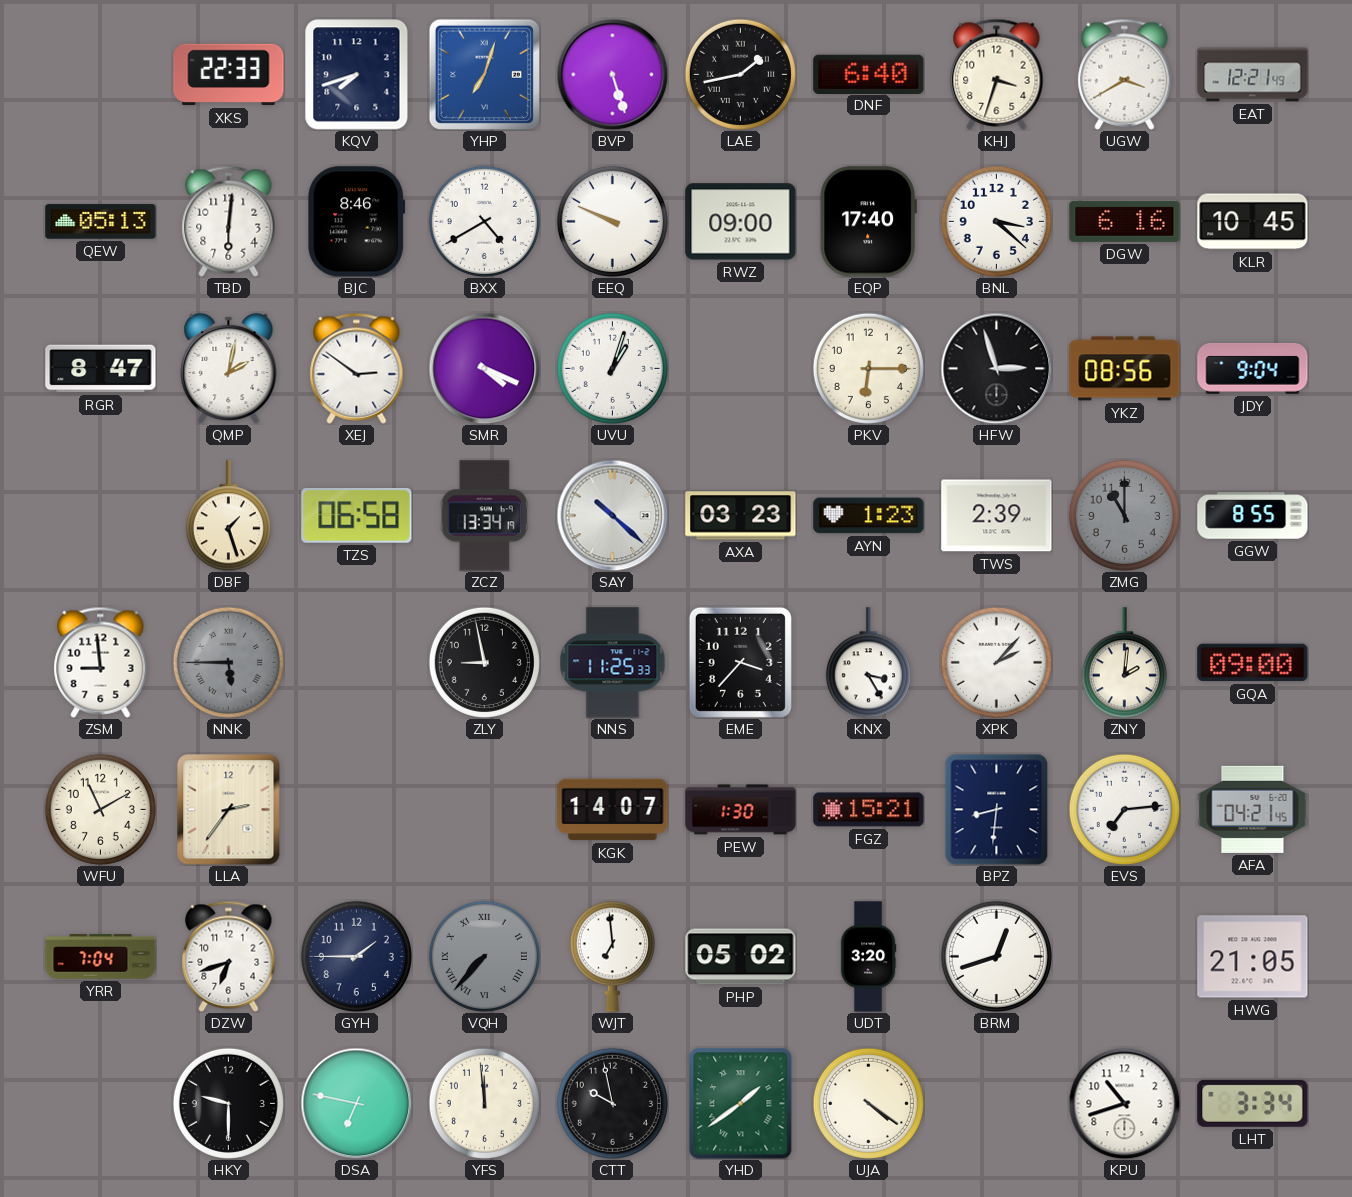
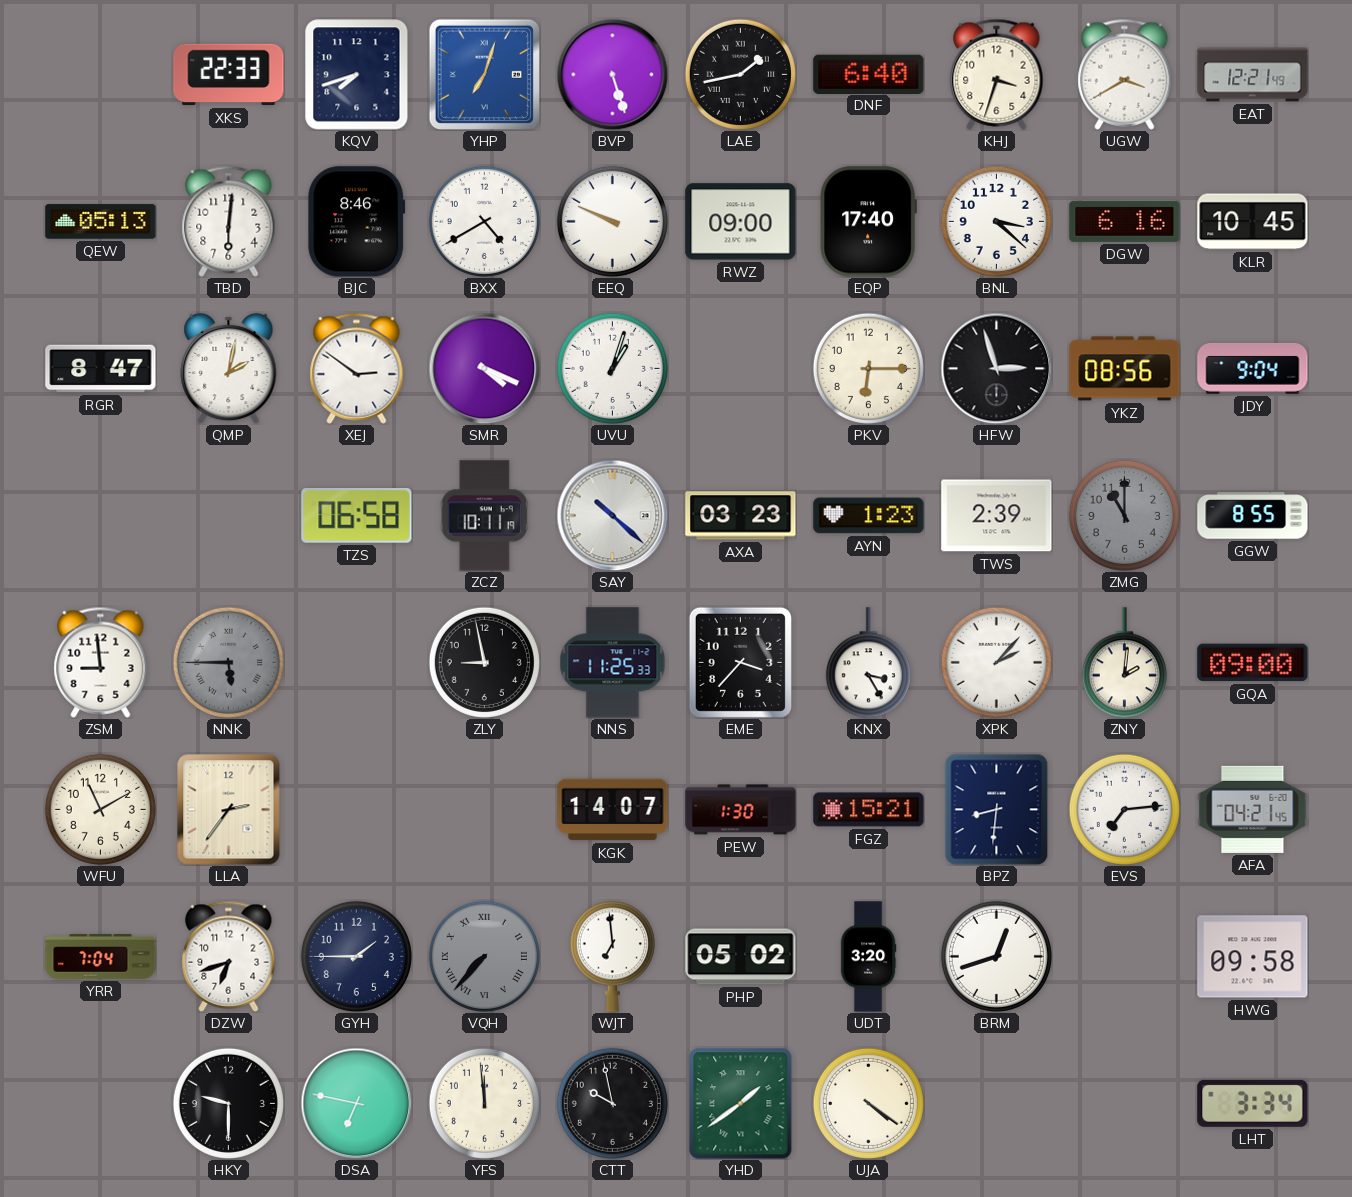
DBF: 1:27 -> none
ZCZ: 13:34 -> 10:11
HWG: 21:05 -> 09:58
KPU: 10:42 -> none
